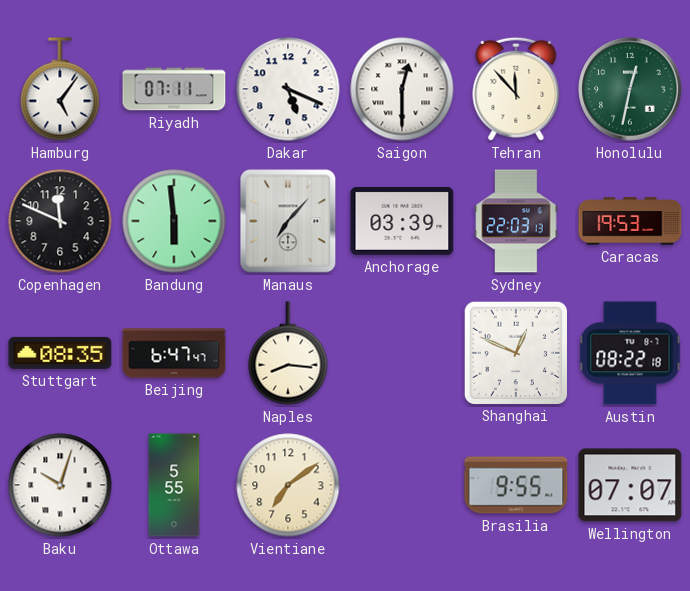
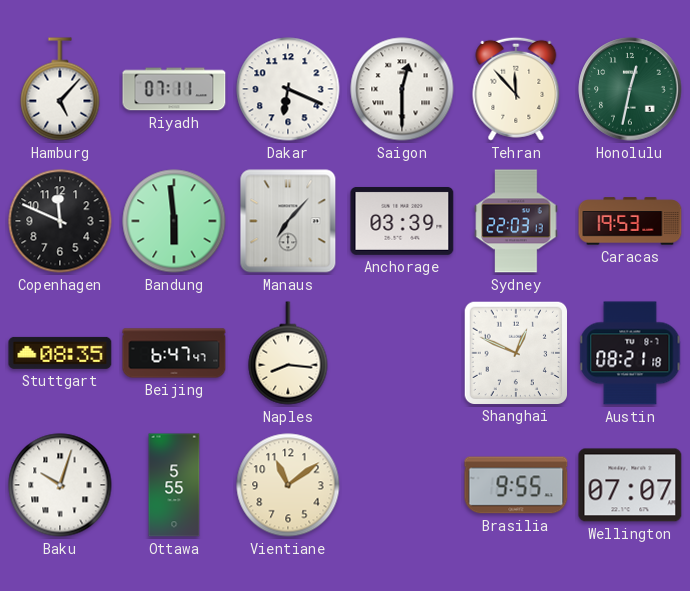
Hamburg: 5:06 -> 5:07
Dakar: 5:19 -> 6:19
Austin: 08:22 -> 08:21
Vientiane: 7:09 -> 11:09
